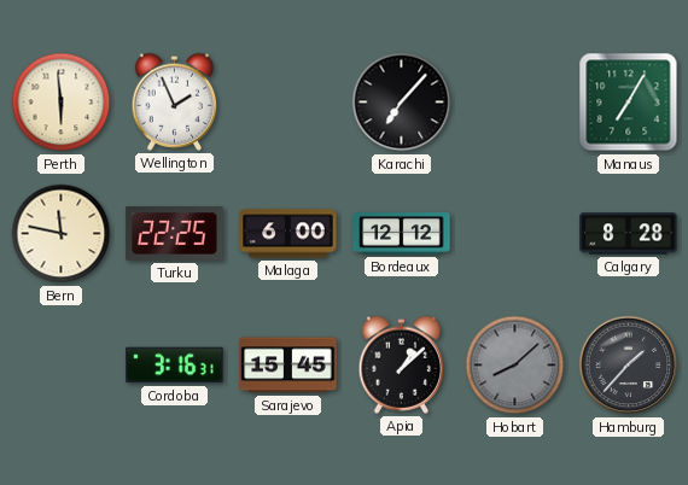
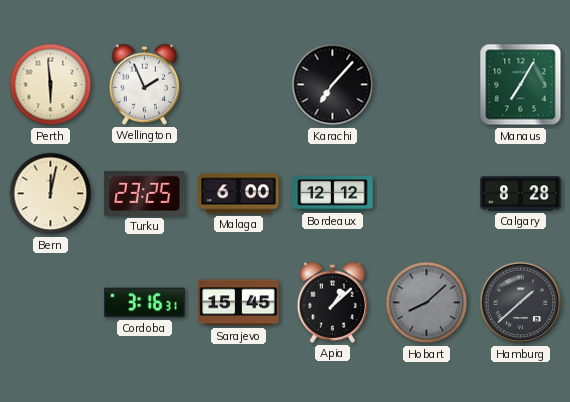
Bern: 11:47 -> 12:02
Turku: 22:25 -> 23:25
Hamburg: 1:37 -> 1:38
